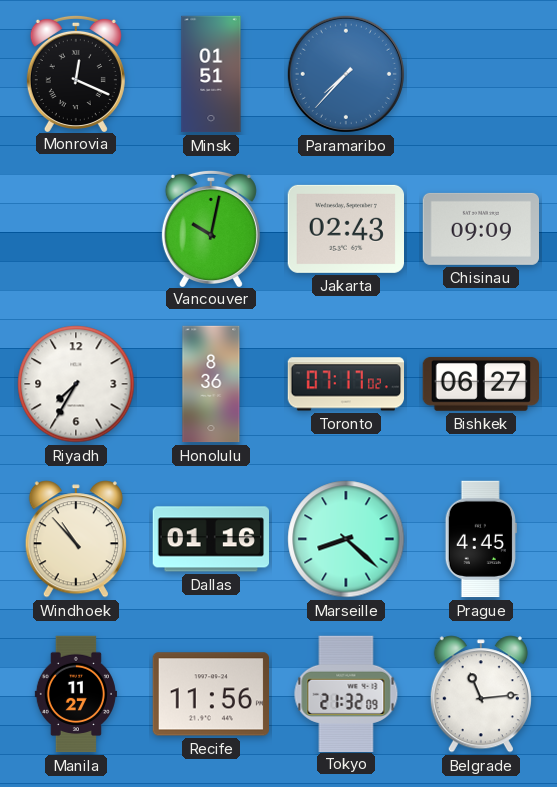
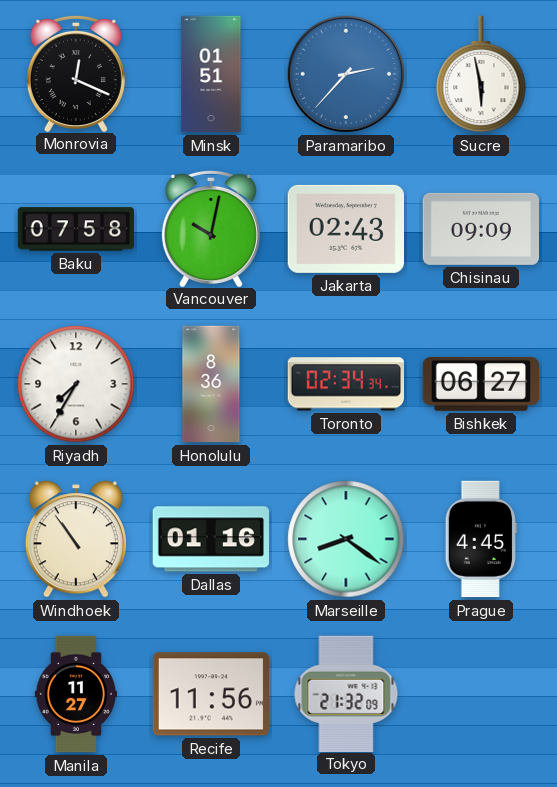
Paramaribo: 7:37 -> 2:37
Sucre: none -> 5:58
Baku: none -> 07:58
Toronto: 07:17 -> 02:34
Windhoek: 10:53 -> 10:54
Marseille: 8:22 -> 8:21
Belgrade: 11:14 -> none
